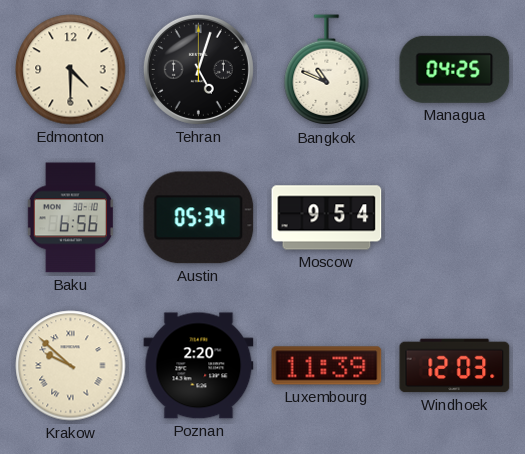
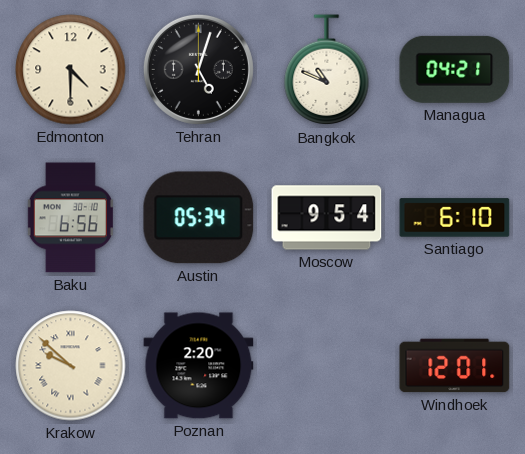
Managua: 04:25 -> 04:21
Santiago: none -> 6:10
Luxembourg: 11:39 -> none
Windhoek: 12:03 -> 12:01
